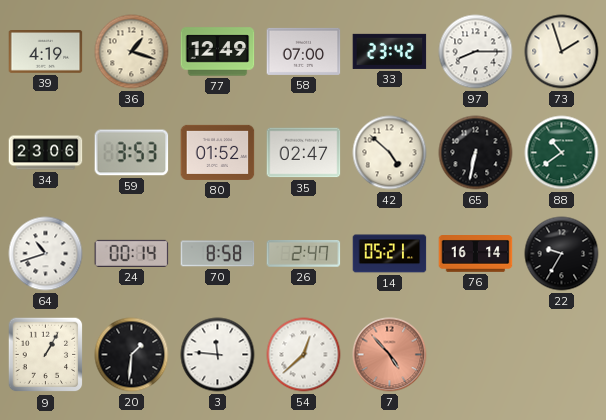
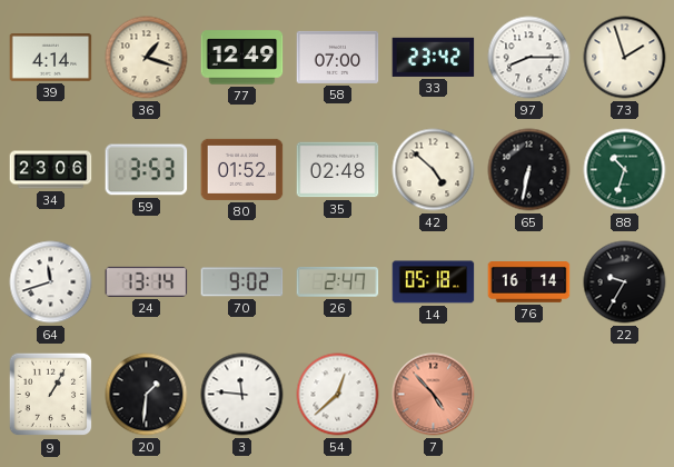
39: 4:19 -> 4:14
35: 02:47 -> 02:48
88: 10:39 -> 10:33
64: 10:42 -> 11:42
24: 00:14 -> 13:14
70: 8:58 -> 9:02
14: 05:21 -> 05:18
